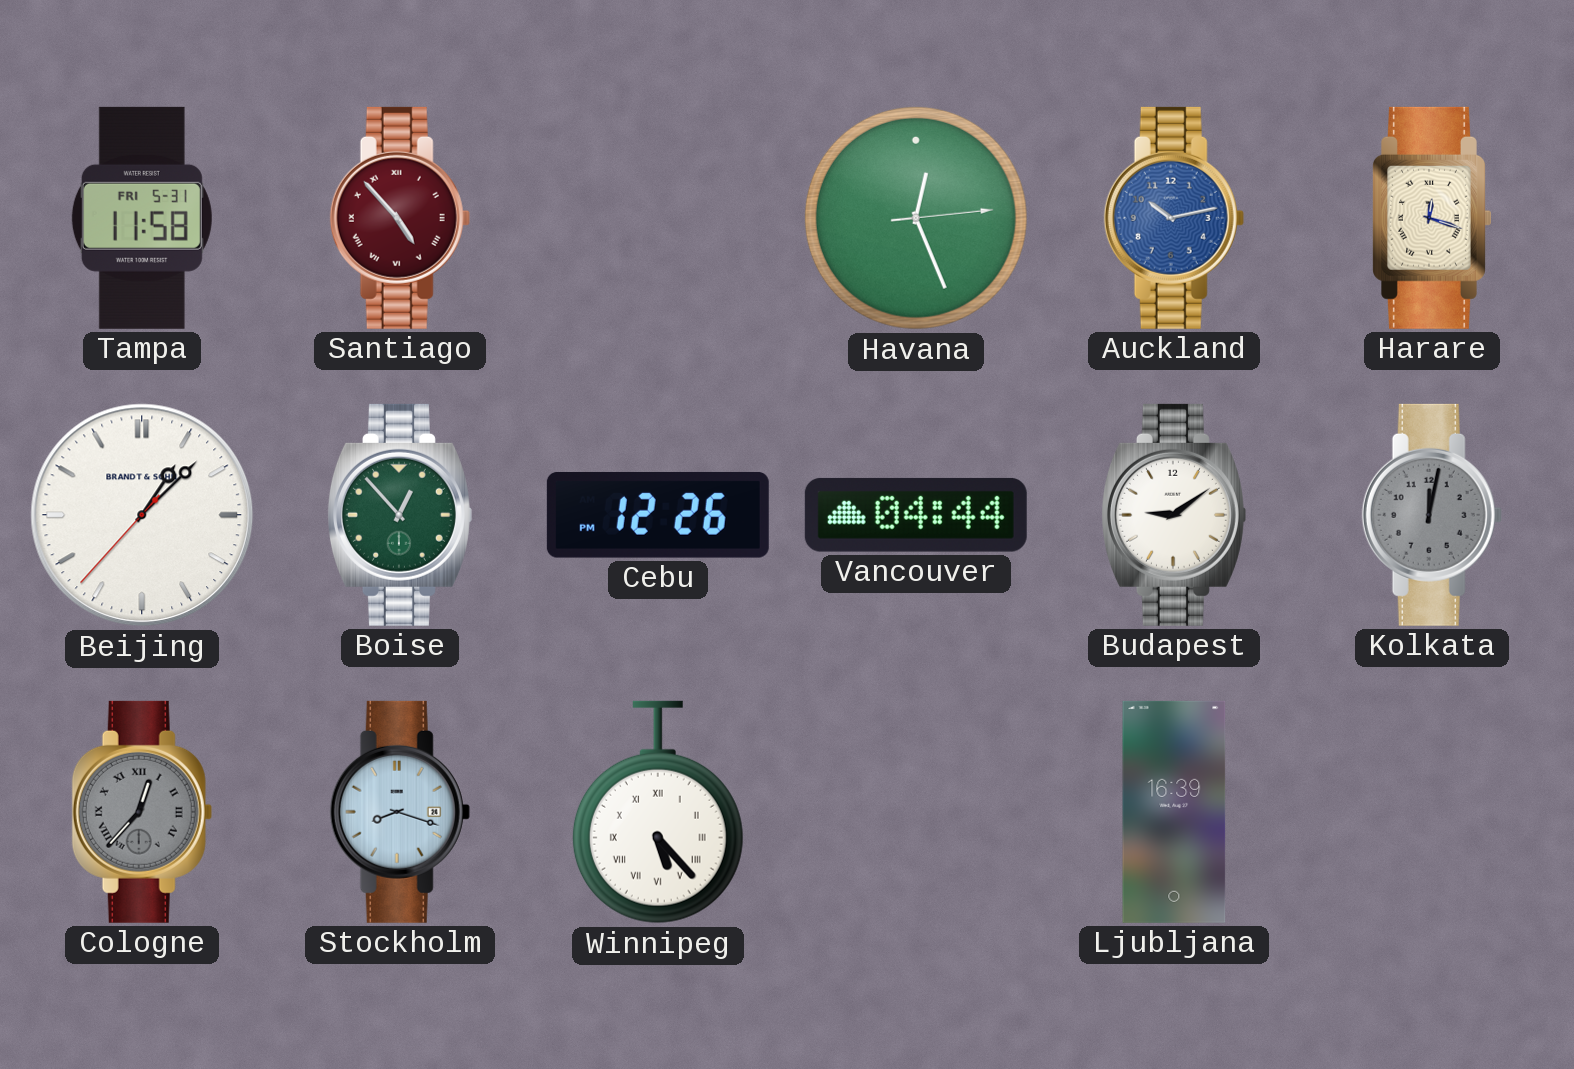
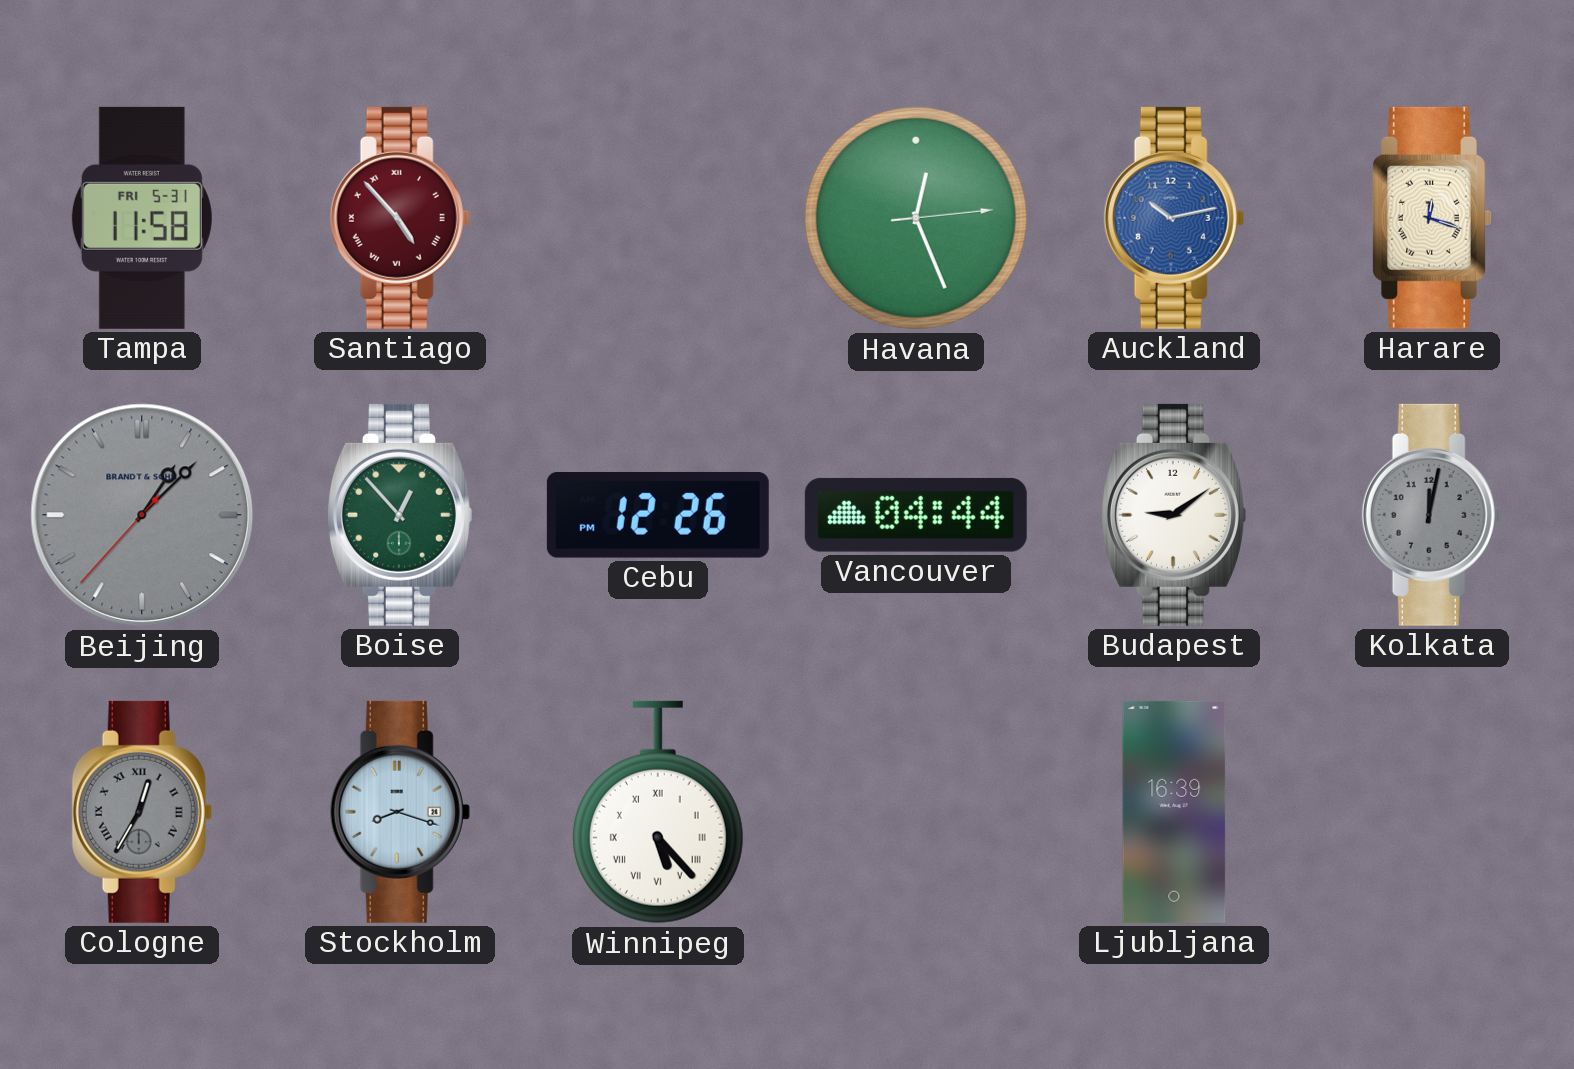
Beijing dial: white -> grey
Cologne: 12:37 -> 12:35
